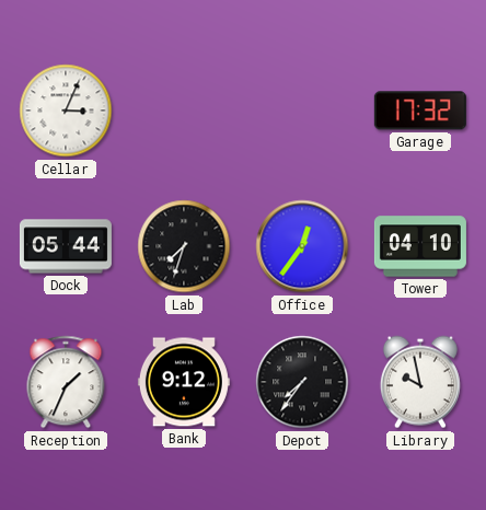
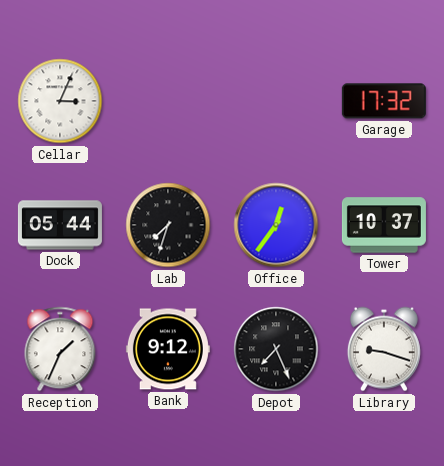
Tower: 04:10 -> 10:37
Depot: 7:36 -> 7:26
Library: 9:58 -> 9:18
